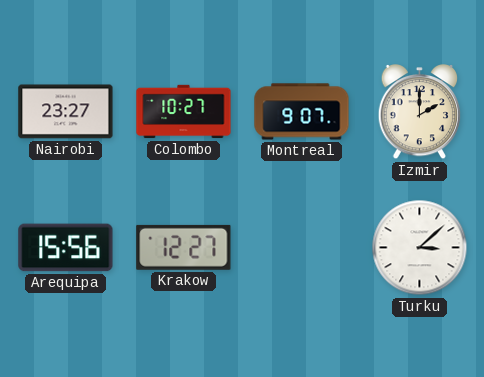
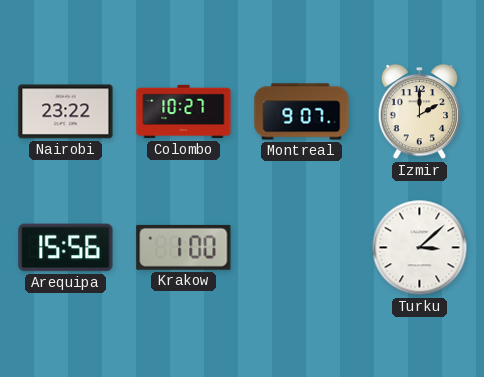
Nairobi: 23:27 -> 23:22
Krakow: 12:27 -> 1:00
